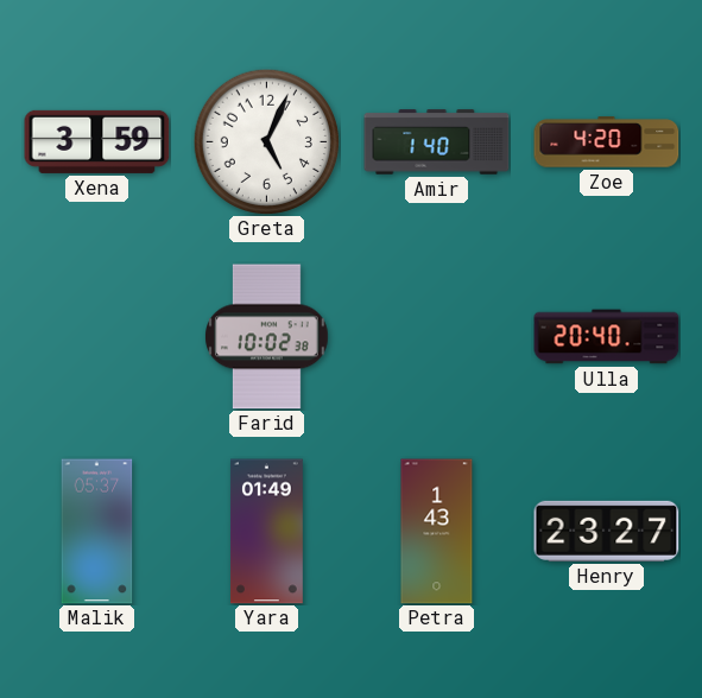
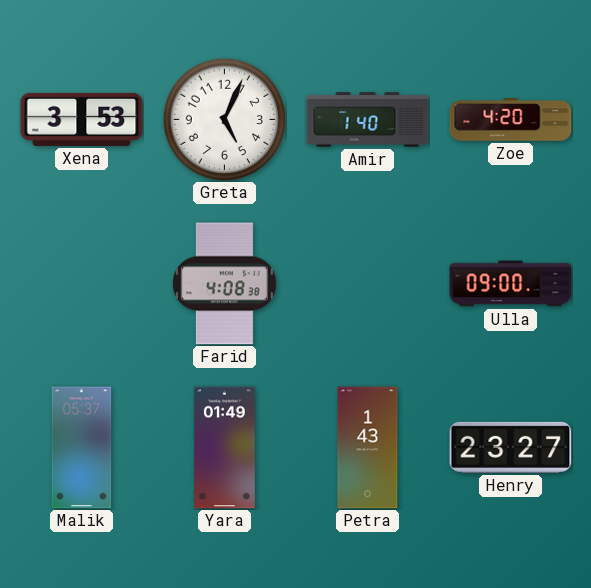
Xena: 3:59 -> 3:53
Farid: 10:02 -> 4:08
Ulla: 20:40 -> 09:00
